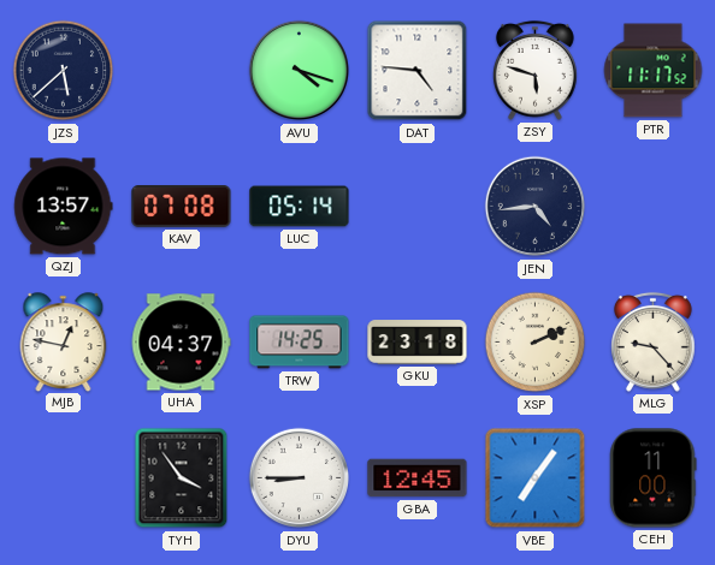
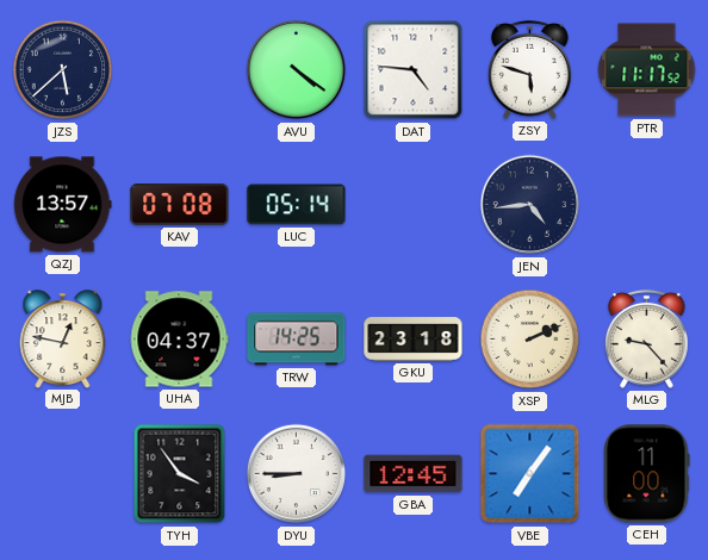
AVU: 4:18 -> 4:21
